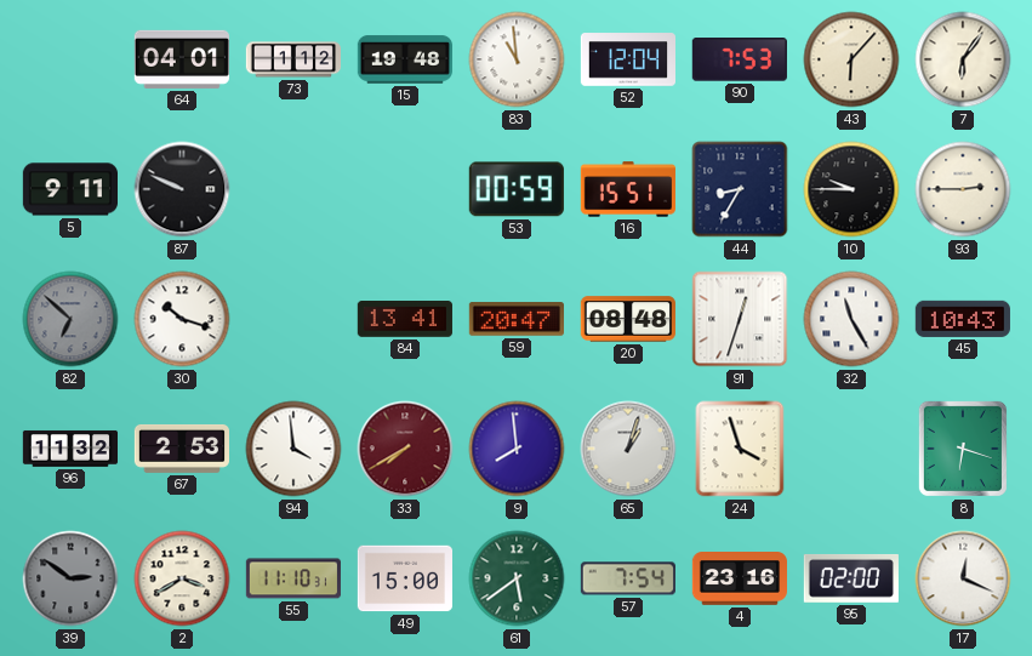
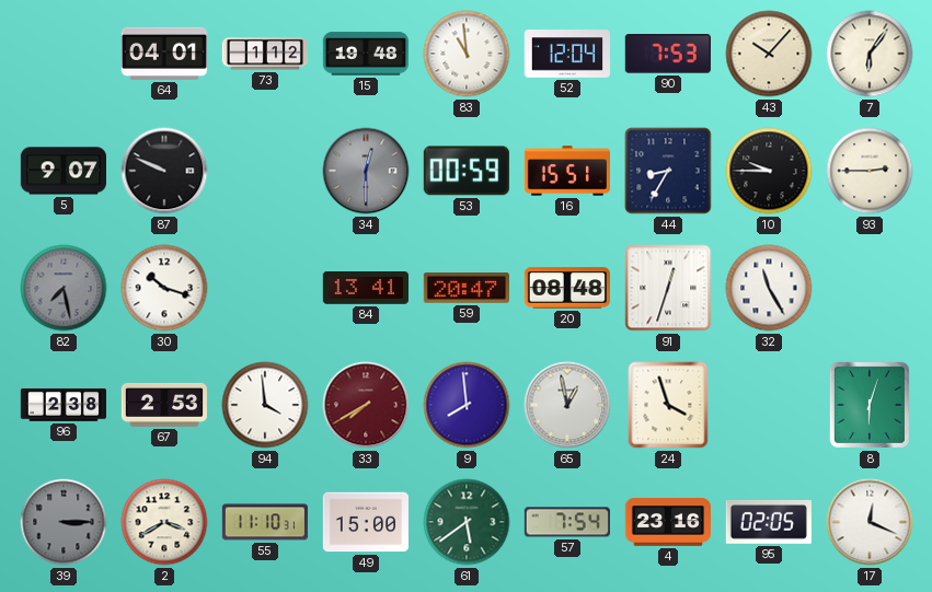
43: 6:07 -> 10:07
5: 9:11 -> 9:07
34: none -> 12:30
82: 6:52 -> 7:28
45: 10:43 -> none
96: 11:32 -> 2:38
65: 1:03 -> 12:58
8: 6:18 -> 6:03
39: 2:51 -> 3:15
95: 02:00 -> 02:05
